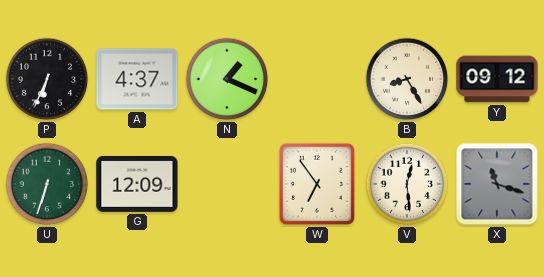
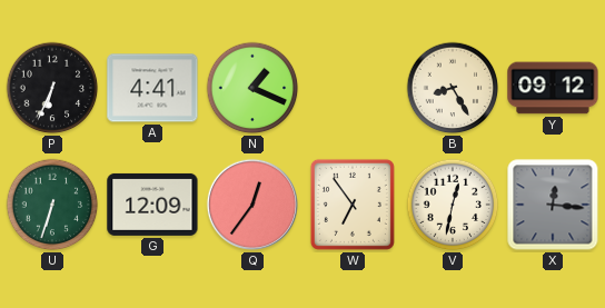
A: 4:37 -> 4:41
Q: none -> 12:36
V: 12:29 -> 12:32
X: 11:18 -> 12:16
